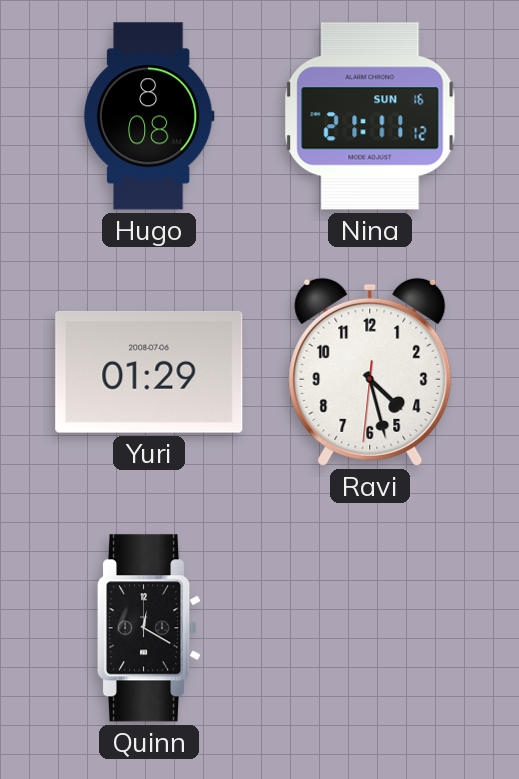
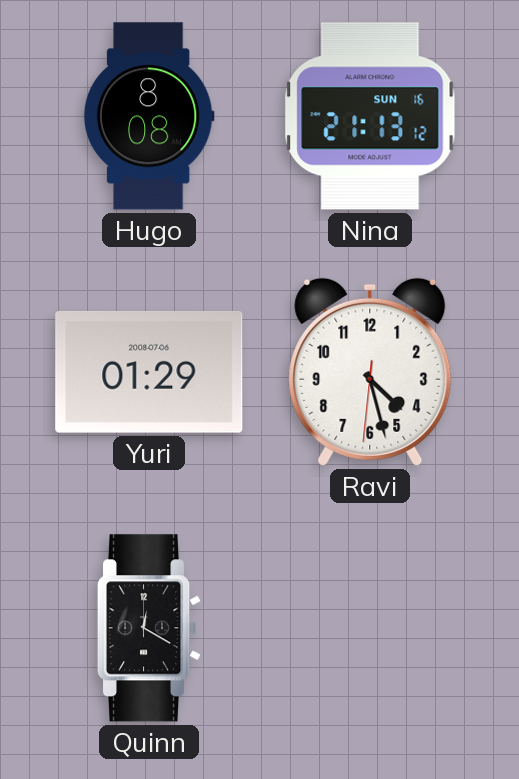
Nina: 21:11 -> 21:13
